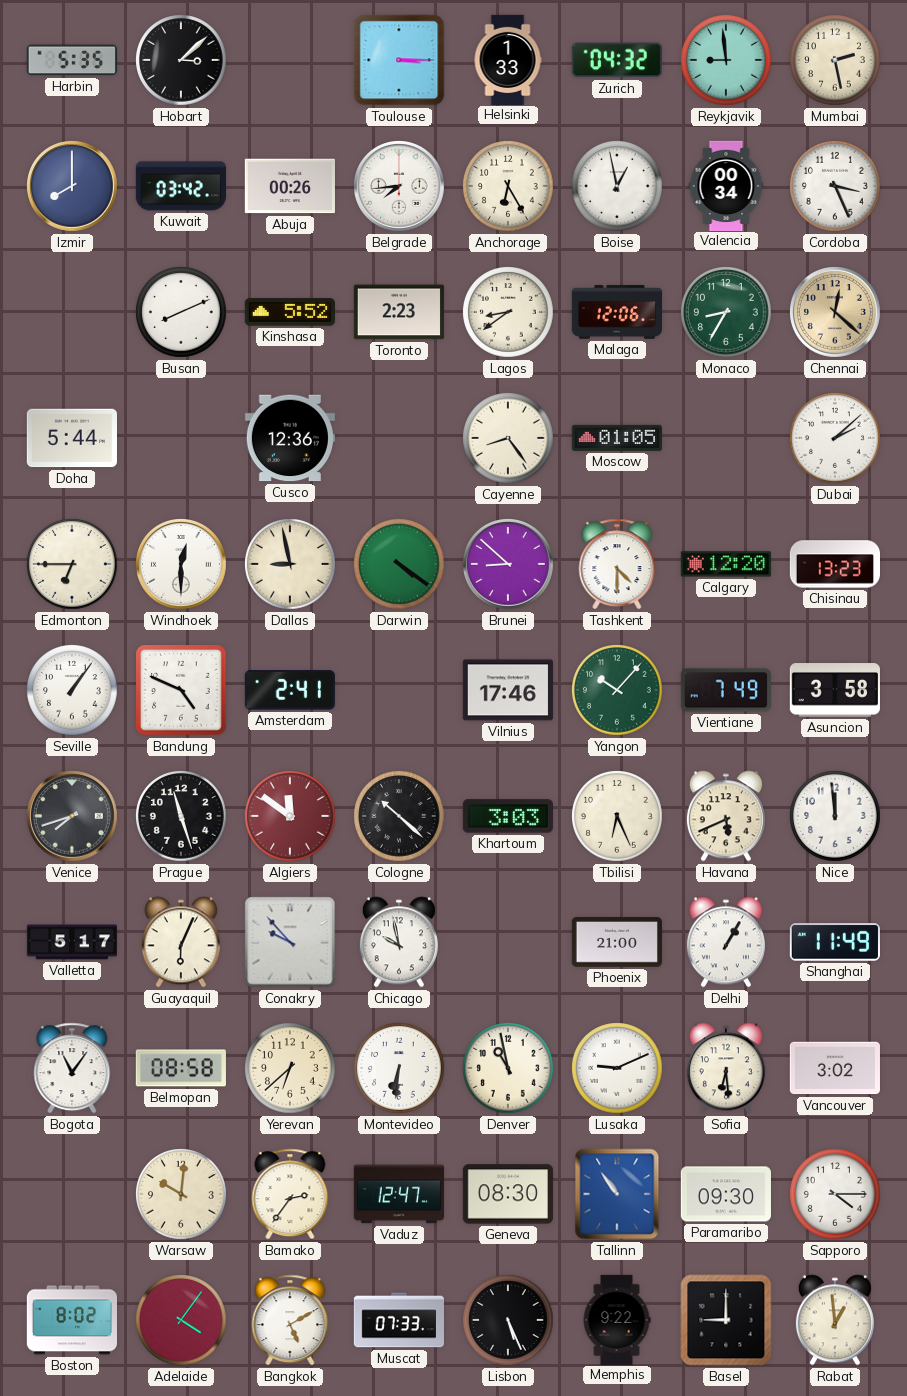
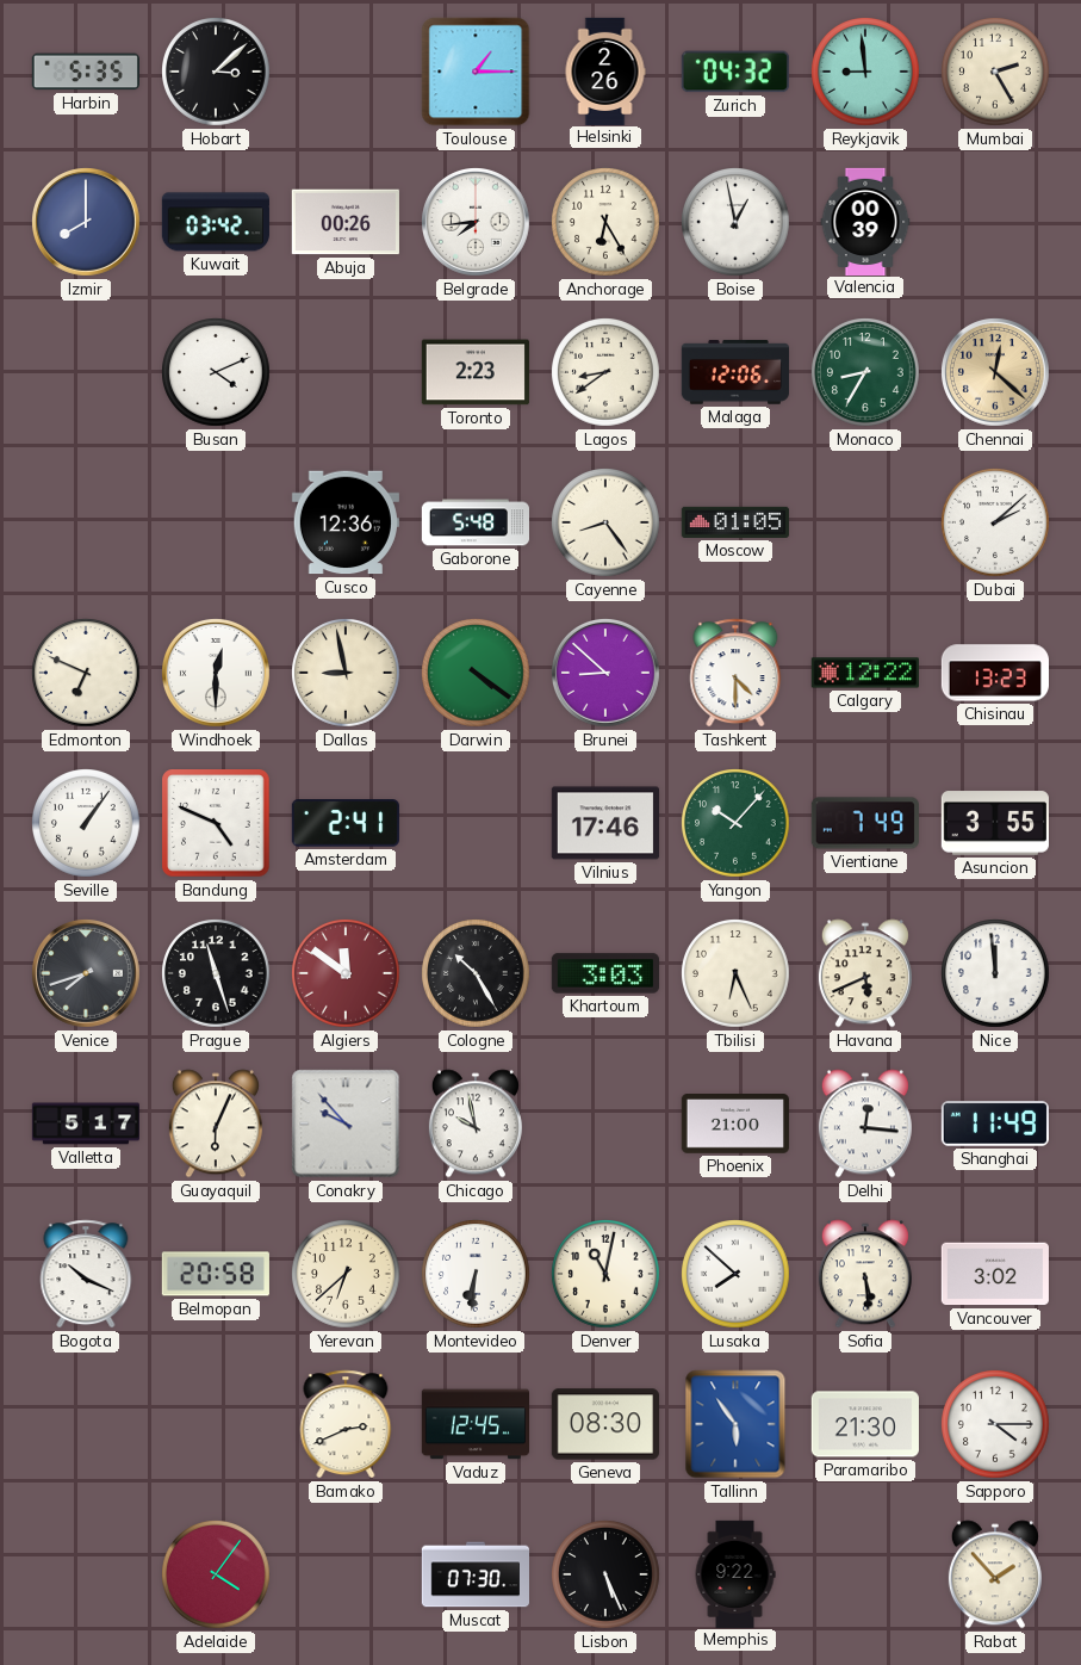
Toulouse: 3:15 -> 1:15
Helsinki: 1:33 -> 2:26
Mumbai: 2:28 -> 2:25
Valencia: 00:34 -> 00:39
Cordoba: 3:26 -> none
Busan: 8:11 -> 4:11
Kinshasa: 5:52 -> none
Doha: 5:44 -> none
Gaborone: none -> 5:48
Edmonton: 6:45 -> 6:49
Calgary: 12:20 -> 12:22
Asuncion: 3:58 -> 3:55
Cologne: 10:22 -> 10:25
Delhi: 1:05 -> 12:16
Bogota: 11:06 -> 10:19
Belmopan: 08:58 -> 20:58
Denver: 10:58 -> 11:02
Lusaka: 9:11 -> 7:52
Sofia: 6:29 -> 5:29
Warsaw: 10:01 -> none
Bamako: 2:36 -> 2:41
Vaduz: 12:47 -> 12:45
Tallinn: 10:54 -> 5:54
Paramaribo: 09:30 -> 21:30
Boston: 8:02 -> none
Bangkok: 5:10 -> none
Muscat: 07:33 -> 07:30
Basel: 9:00 -> none
Rabat: 12:59 -> 1:53
